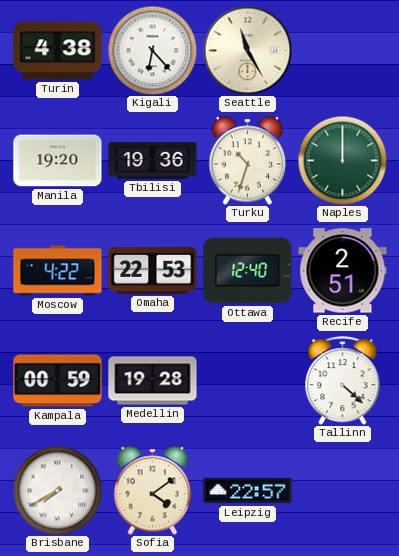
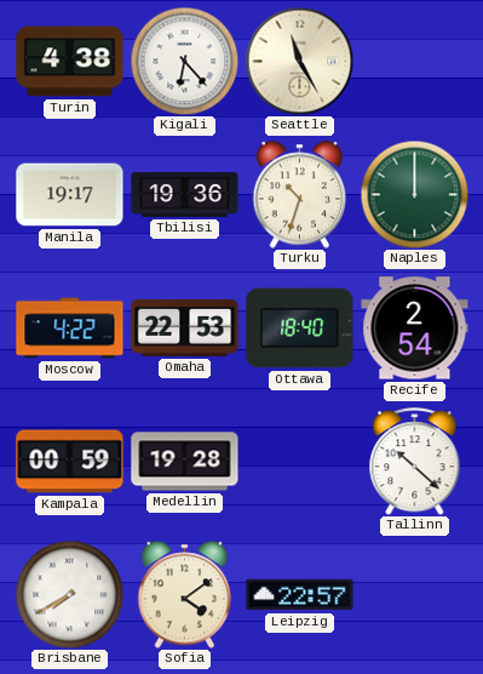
Manila: 19:20 -> 19:17
Ottawa: 12:40 -> 18:40
Recife: 2:51 -> 2:54
Tallinn: 4:22 -> 10:22
